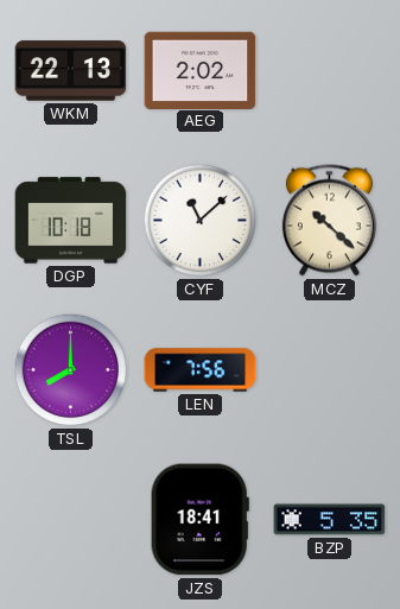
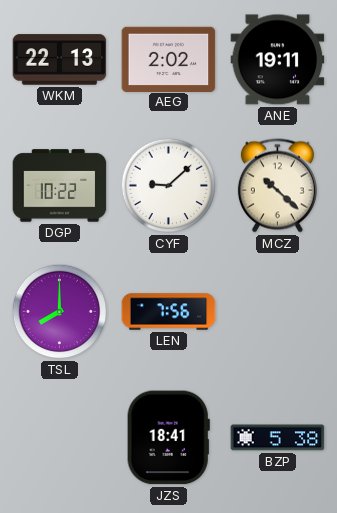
ANE: none -> 19:11
DGP: 10:18 -> 10:22
CYF: 11:08 -> 9:08
BZP: 5:35 -> 5:38
